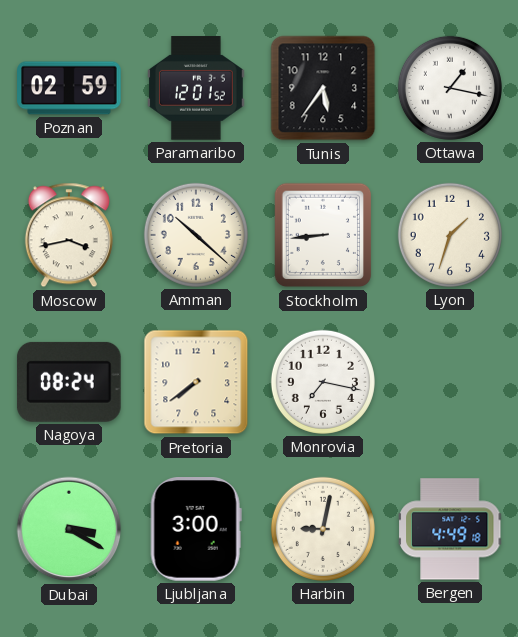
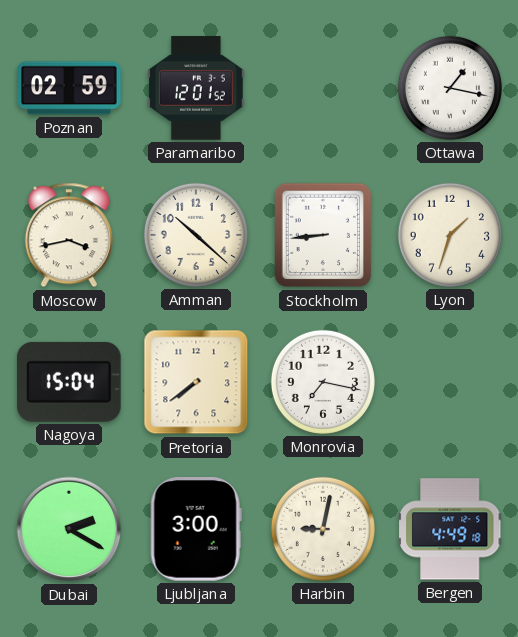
Tunis: 5:36 -> none
Nagoya: 08:24 -> 15:04
Dubai: 3:20 -> 2:20
